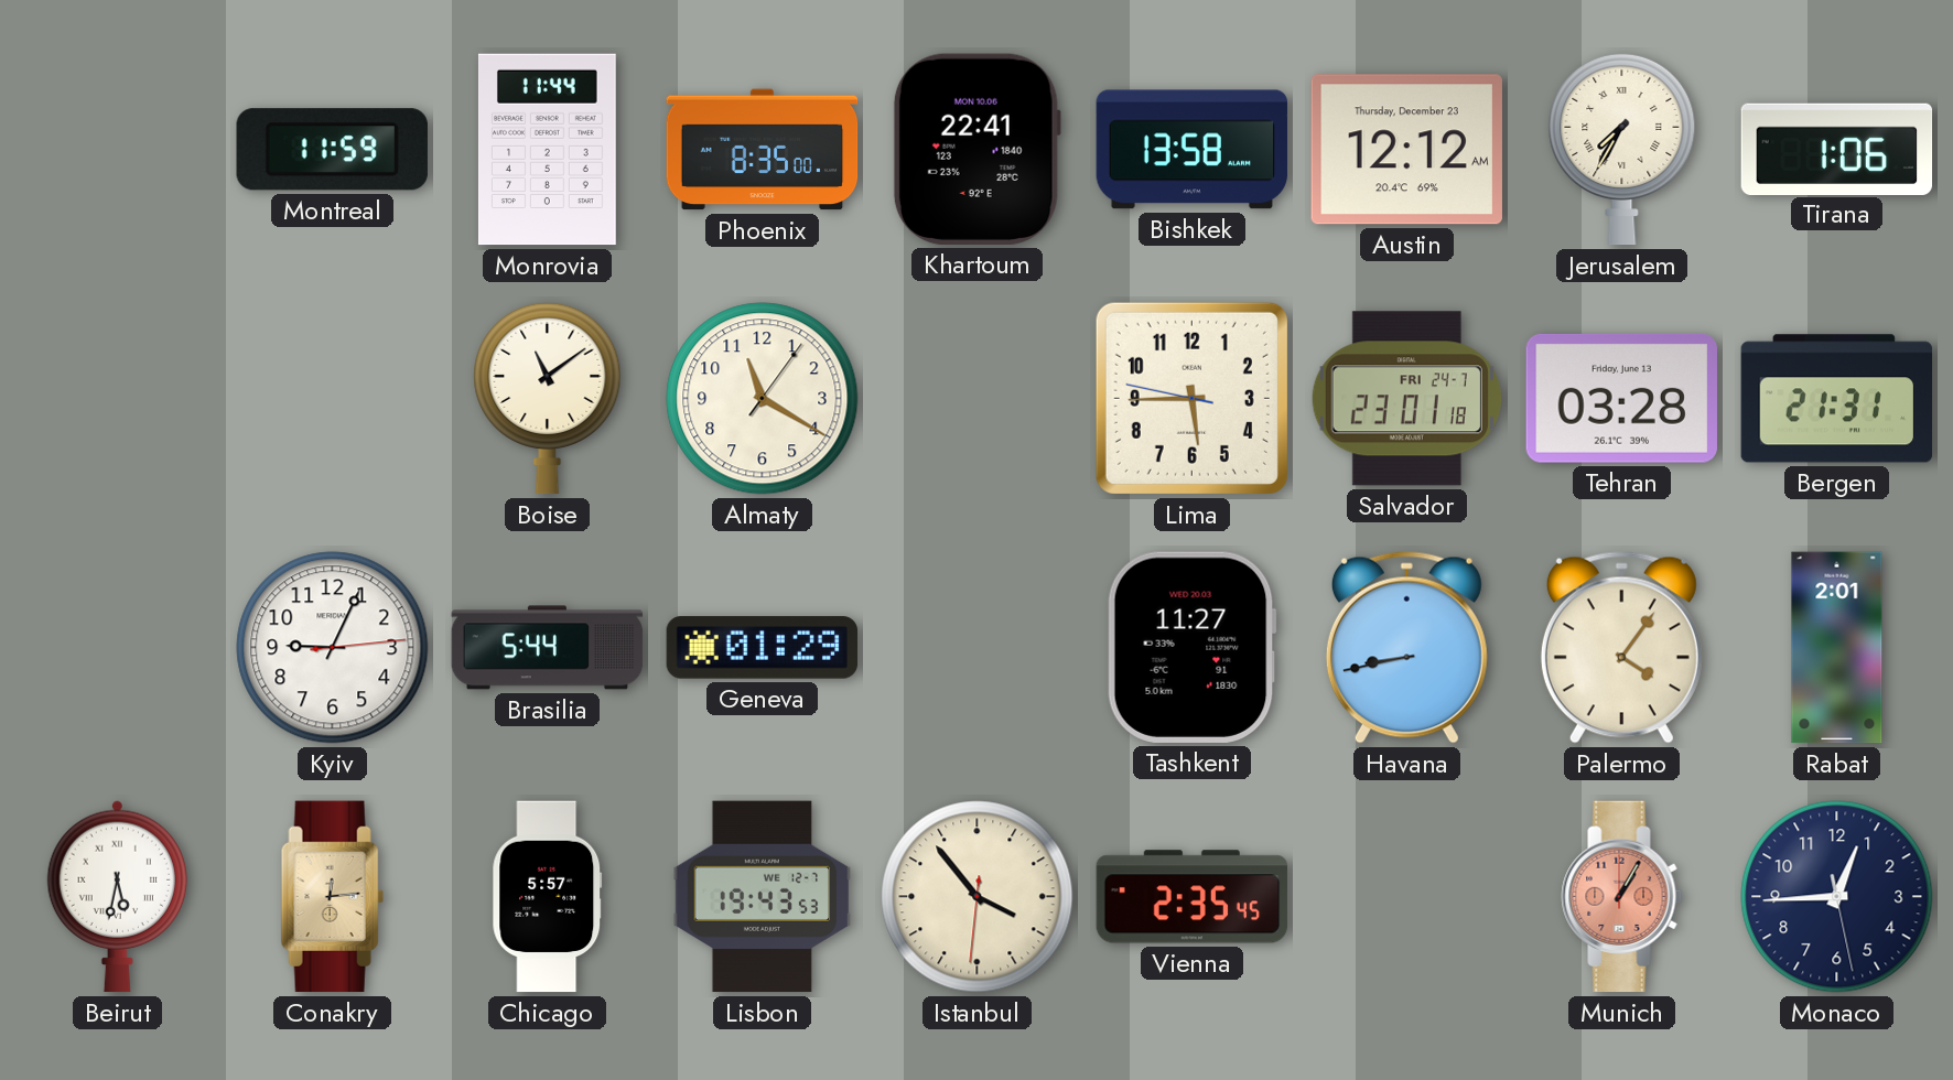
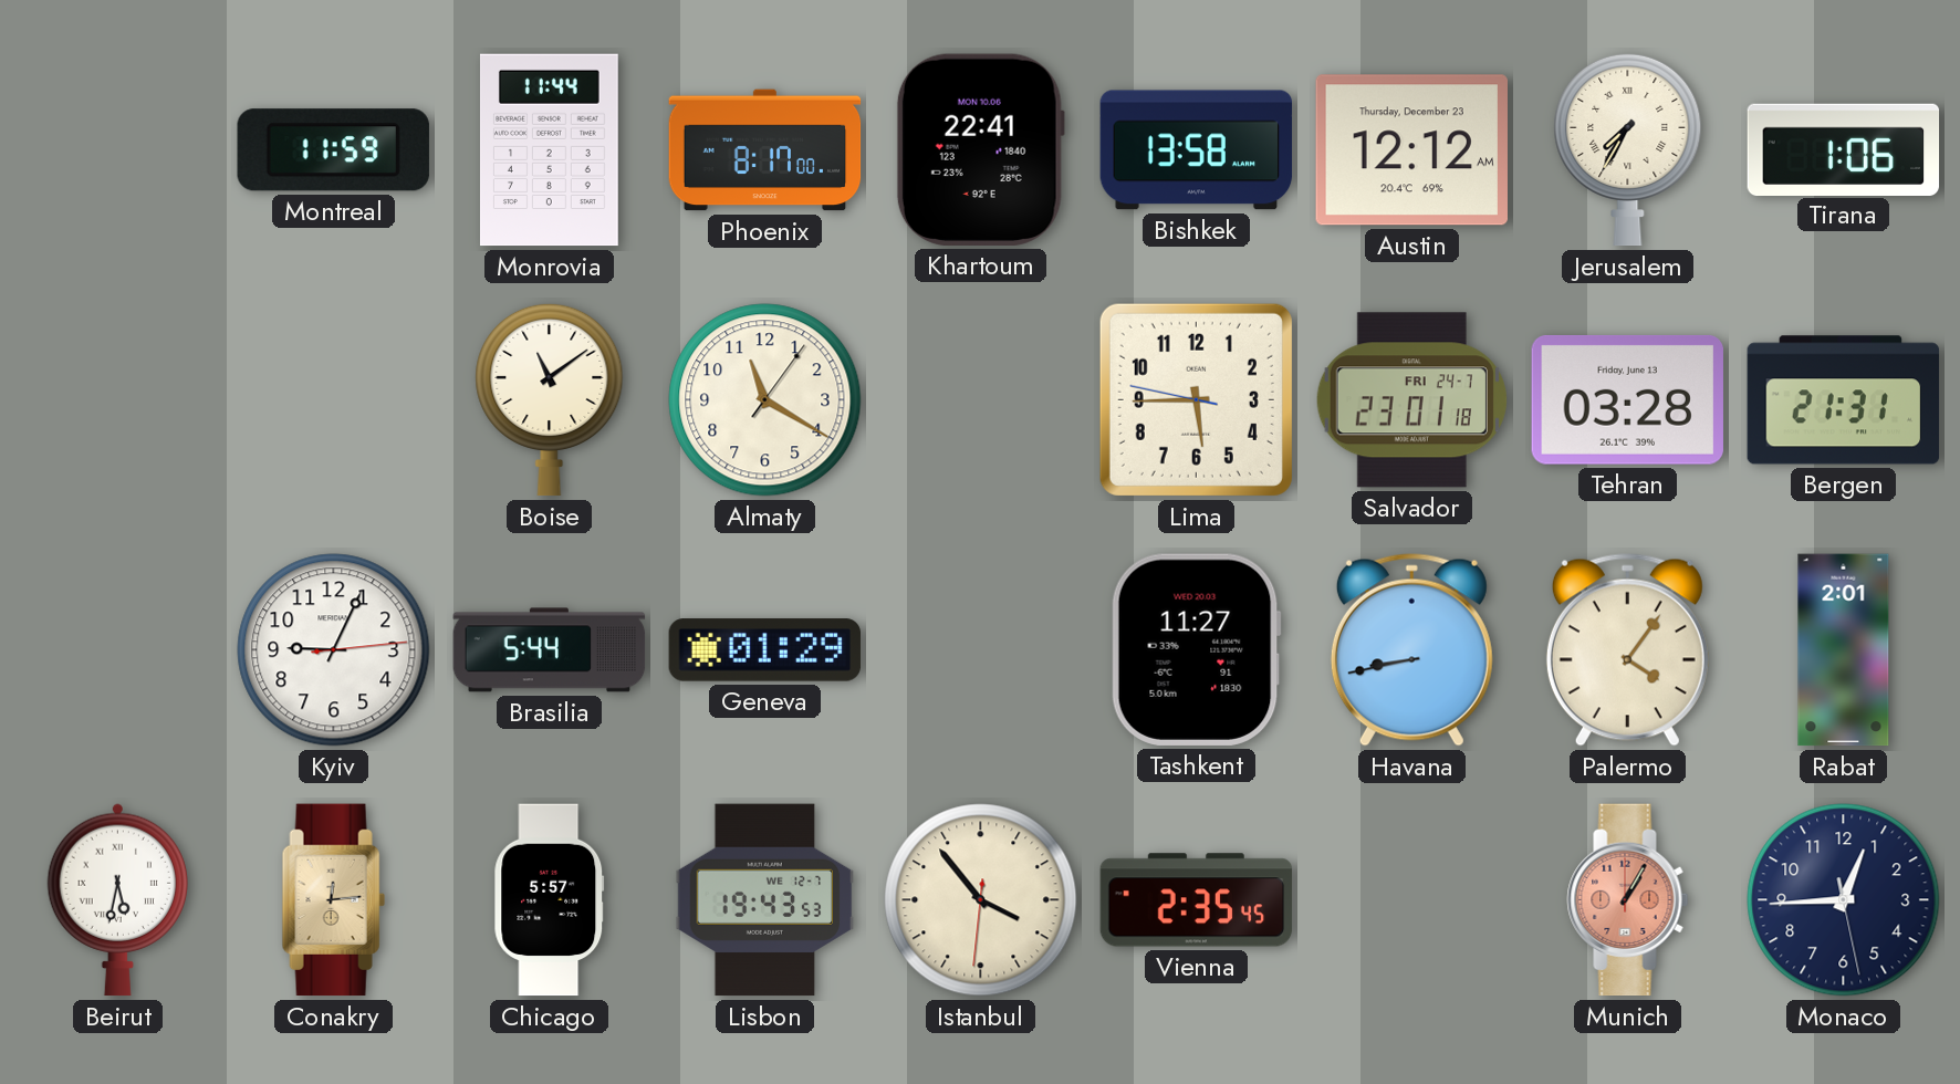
Phoenix: 8:35 -> 8:17
